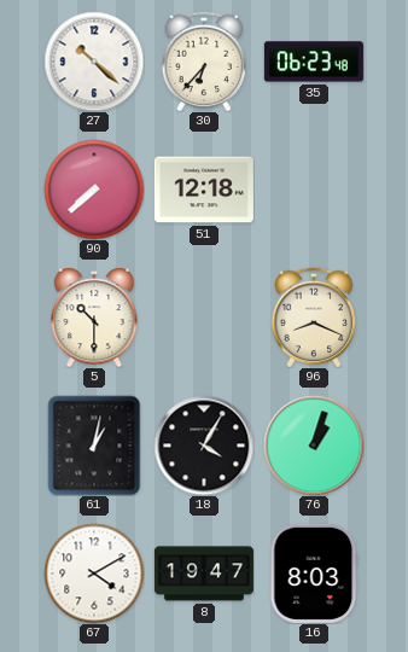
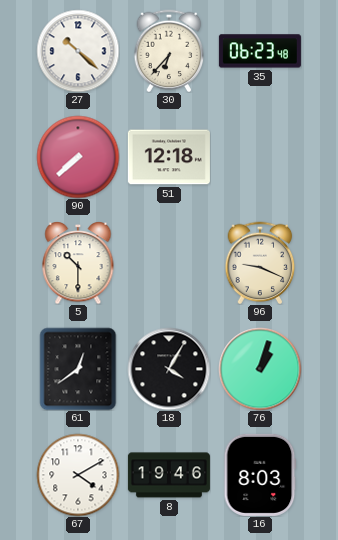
96: 8:19 -> 9:19
61: 1:02 -> 12:39
8: 19:47 -> 19:46
